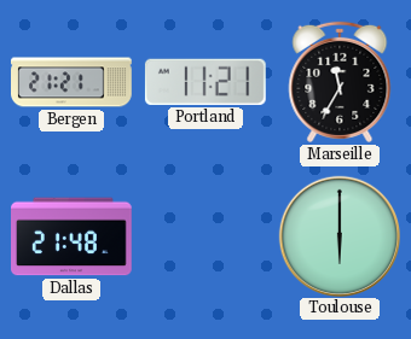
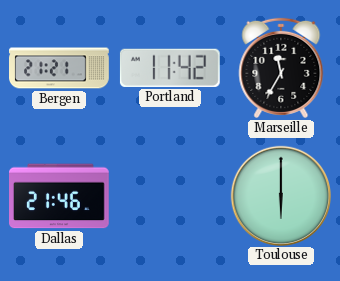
Portland: 11:21 -> 11:42
Dallas: 21:48 -> 21:46
